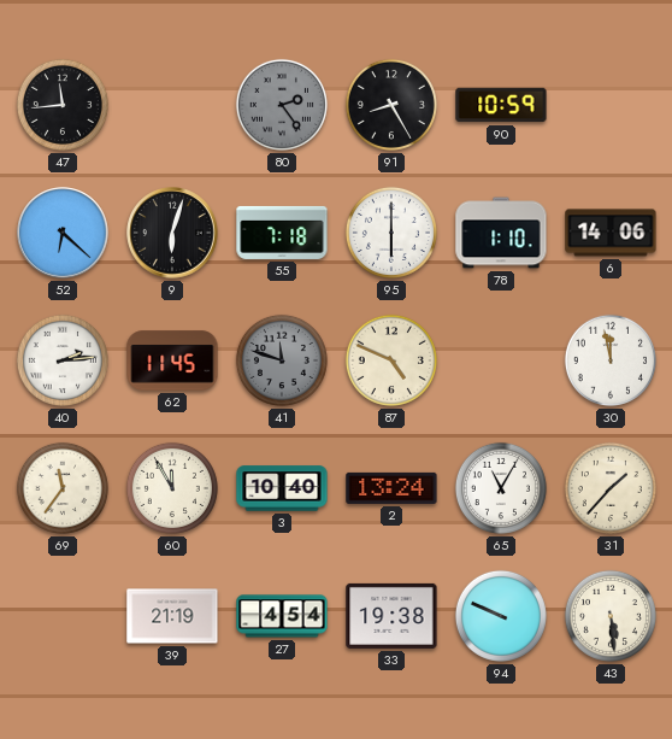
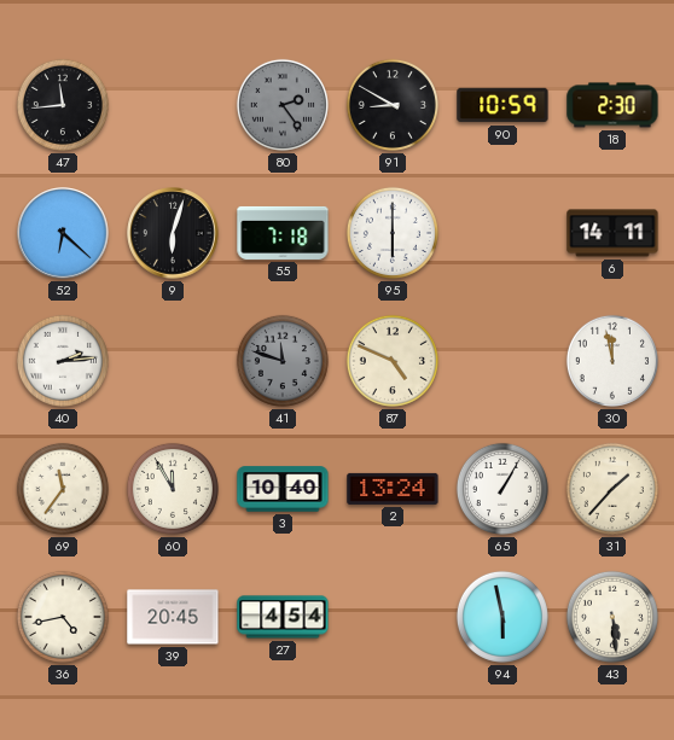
91: 8:25 -> 8:50
18: none -> 2:30
78: 1:10 -> none
6: 14:06 -> 14:11
62: 11:45 -> none
65: 11:05 -> 1:05
36: none -> 4:43
39: 21:19 -> 20:45
33: 19:38 -> none
94: 9:49 -> 5:58
